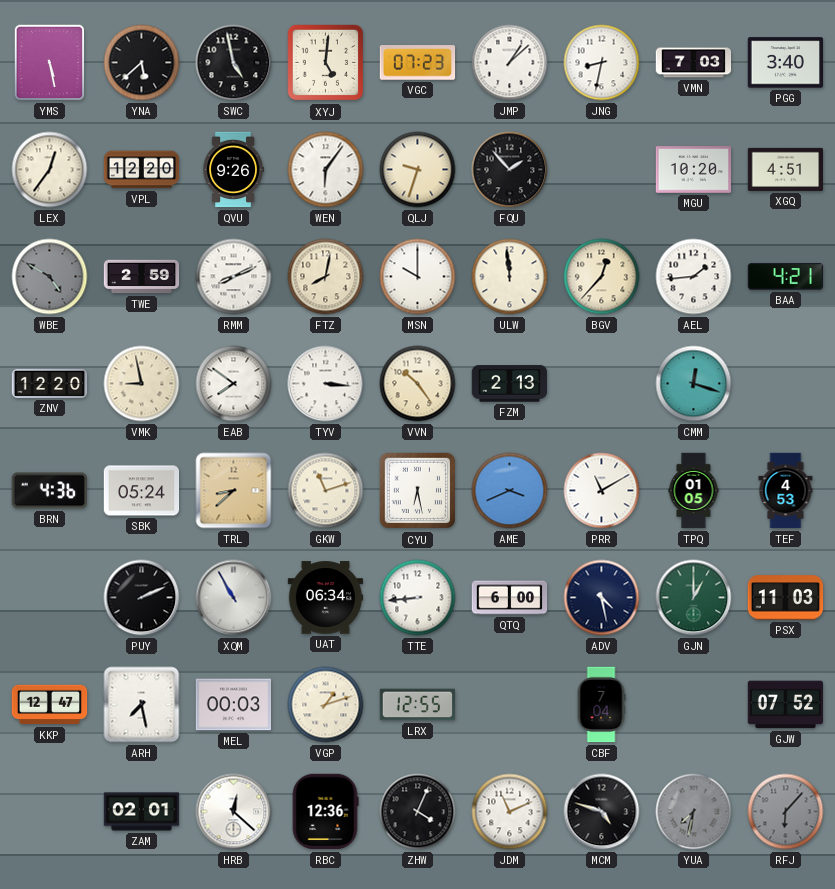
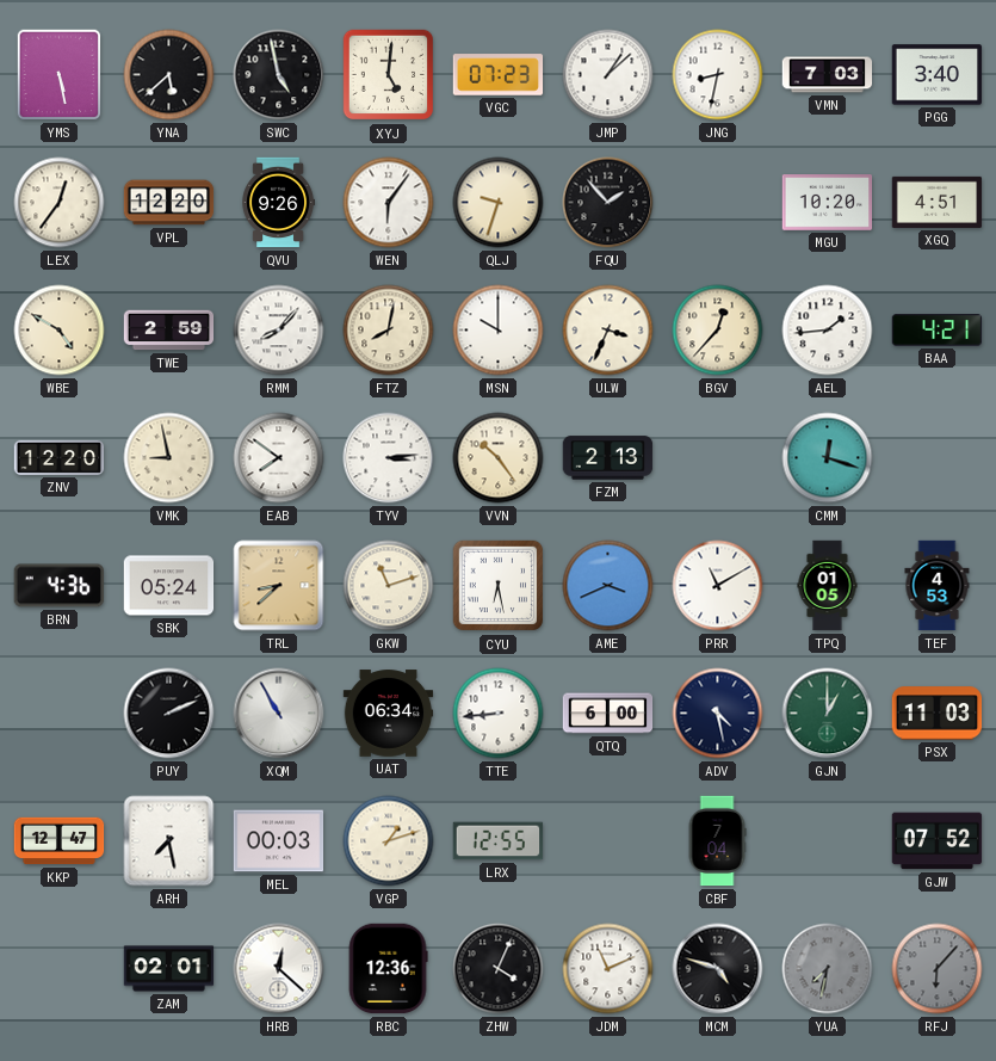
WBE dial: grey -> cream
RMM: 8:11 -> 8:07
ULW: 11:59 -> 3:34
TYV: 3:16 -> 3:14
